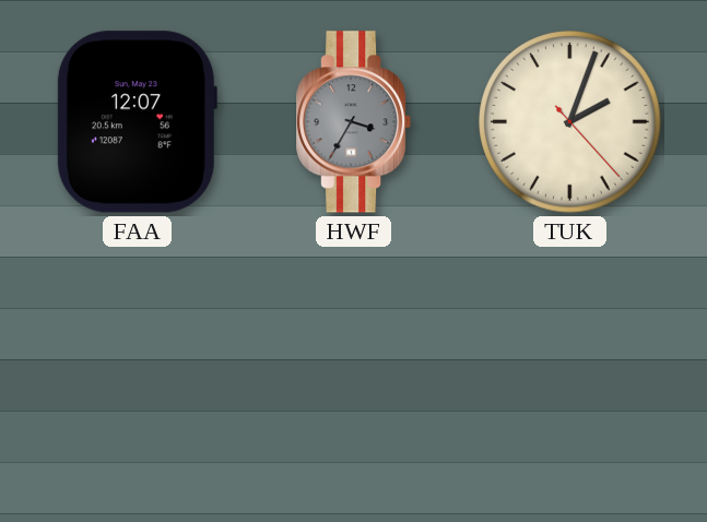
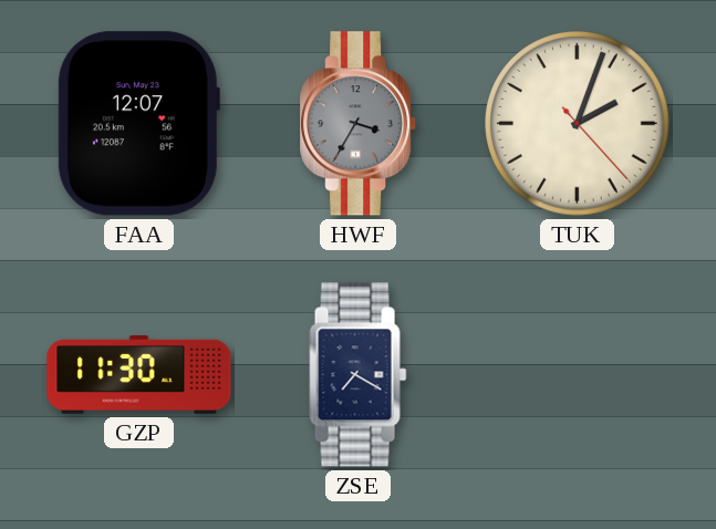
GZP: none -> 11:30
ZSE: none -> 7:20
